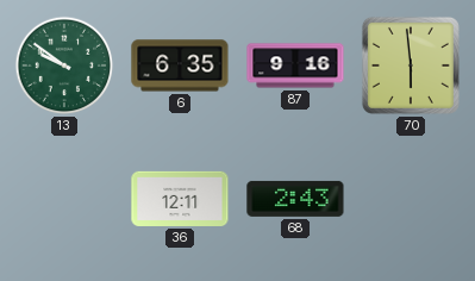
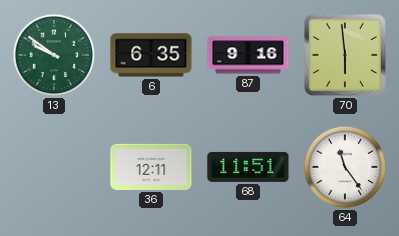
68: 2:43 -> 11:51
64: none -> 11:24
